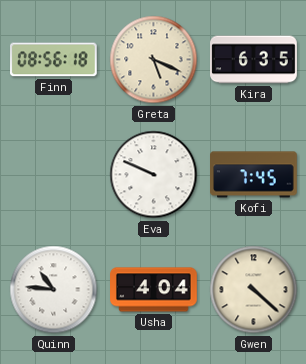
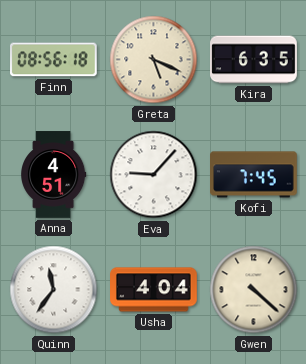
Anna: none -> 4:51
Eva: 9:49 -> 9:07
Quinn: 10:46 -> 11:36
